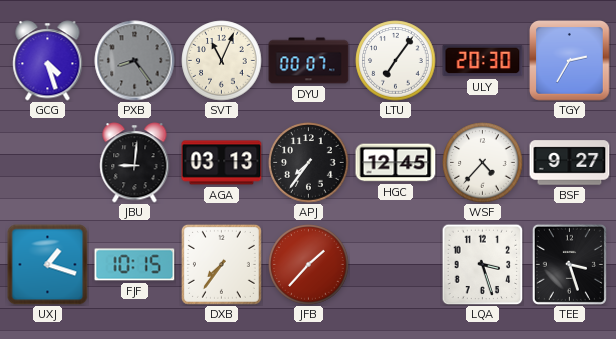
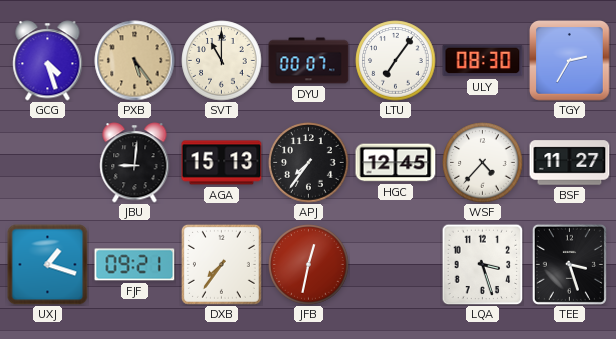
PXB: 8:24 -> 5:24
PXB dial: grey -> champagne
SVT: 11:04 -> 11:00
ULY: 20:30 -> 08:30
AGA: 03:13 -> 15:13
BSF: 9:27 -> 11:27
FJF: 10:15 -> 09:21
JFB: 1:37 -> 12:32
